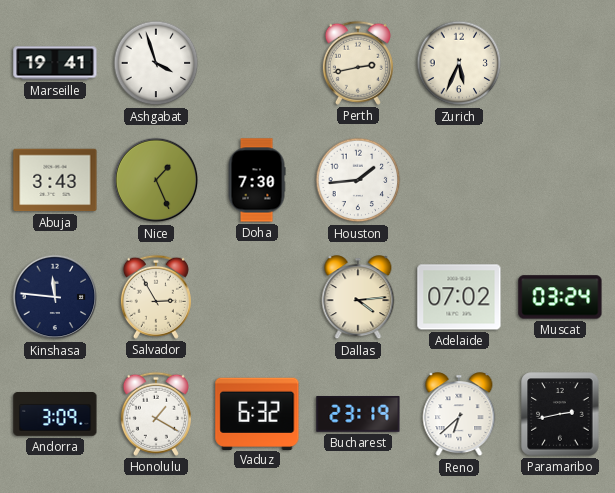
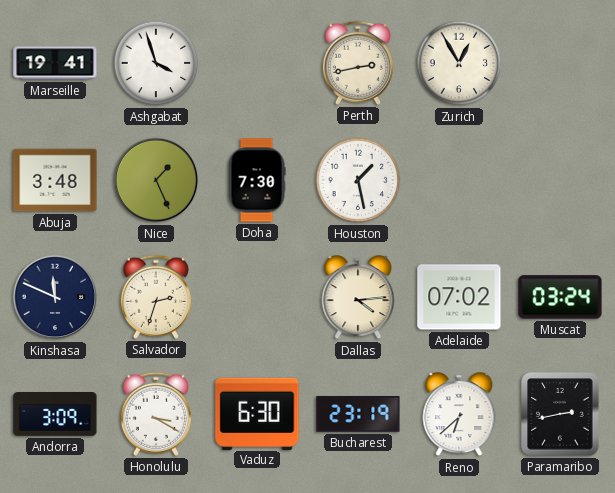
Zurich: 5:34 -> 12:55
Abuja: 3:43 -> 3:48
Houston: 1:44 -> 1:28
Kinshasa: 11:46 -> 11:49
Salvador: 2:55 -> 2:33
Honolulu: 1:20 -> 3:20
Vaduz: 6:32 -> 6:30
